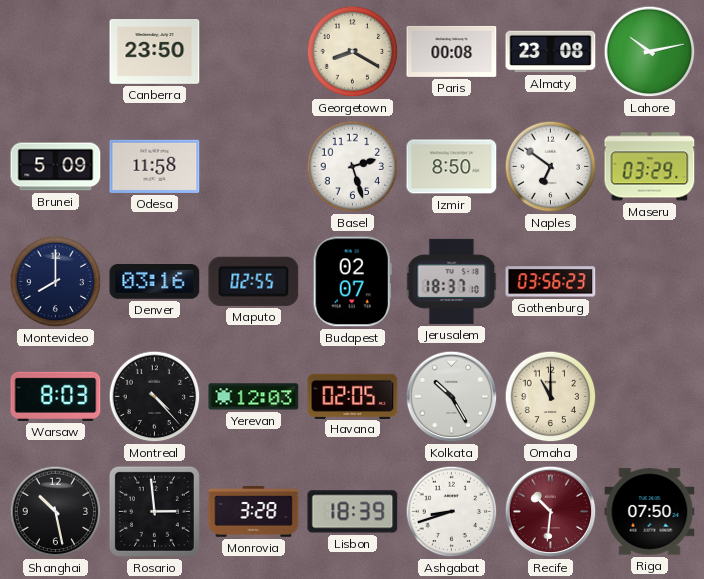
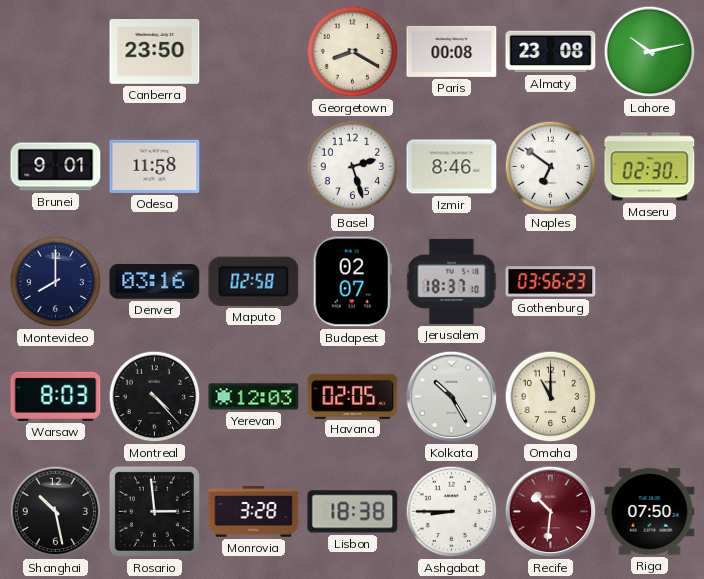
Brunei: 5:09 -> 9:01
Izmir: 8:50 -> 8:46
Maseru: 03:29 -> 02:30
Maputo: 02:55 -> 02:58
Lisbon: 18:39 -> 18:38
Ashgabat: 8:42 -> 8:45
